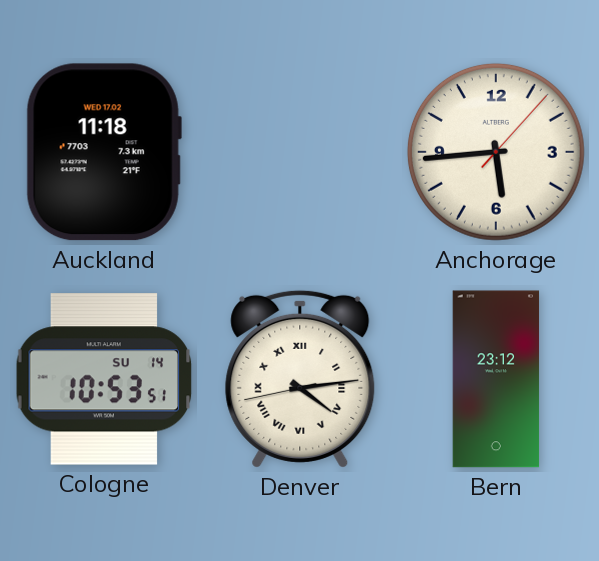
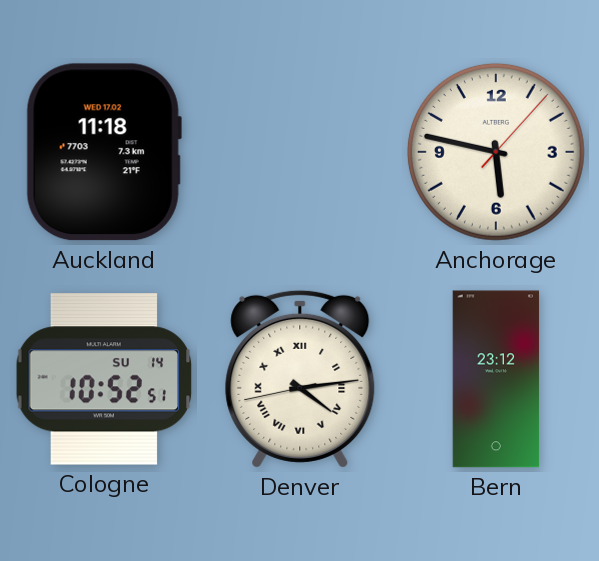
Anchorage: 5:44 -> 5:47
Cologne: 10:53 -> 10:52
